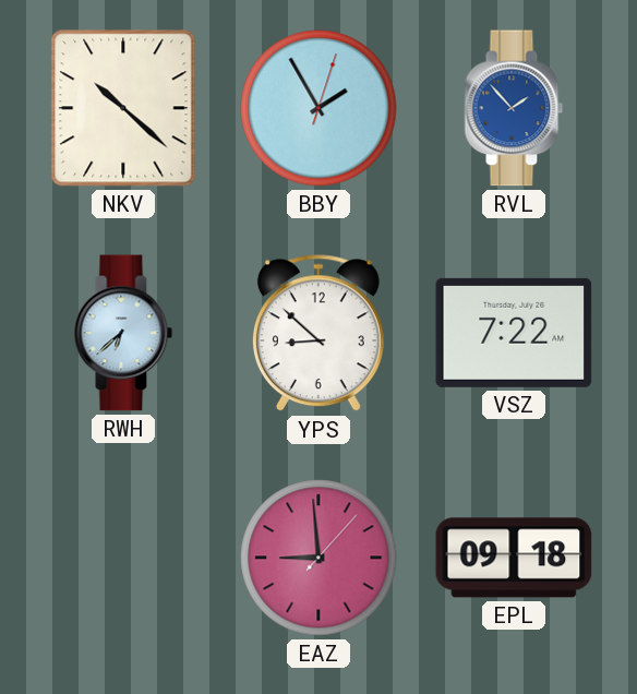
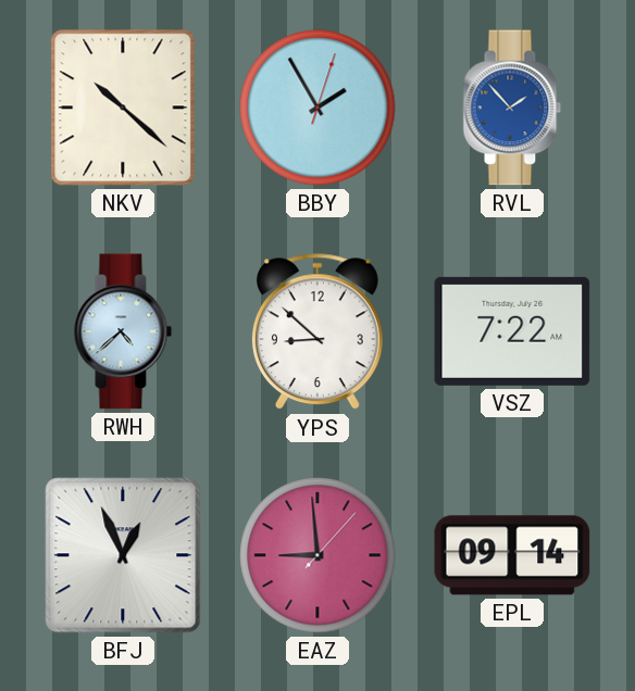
RWH: 6:38 -> 4:38
BFJ: none -> 12:56
EPL: 09:18 -> 09:14
